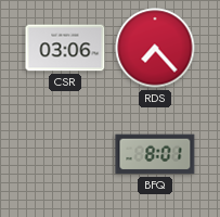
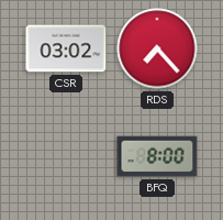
CSR: 03:06 -> 03:02
BFQ: 8:01 -> 8:00
